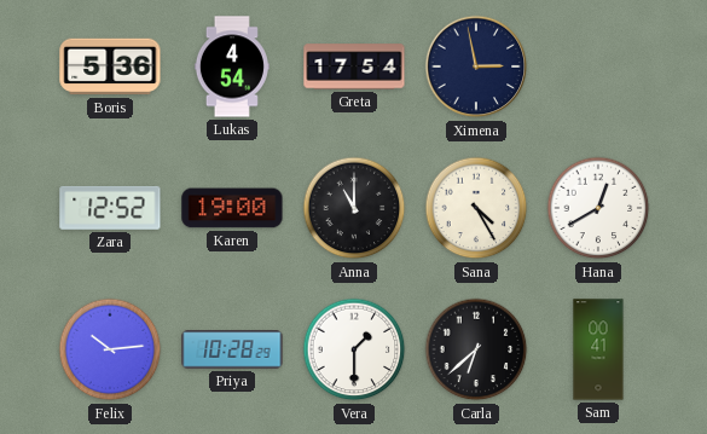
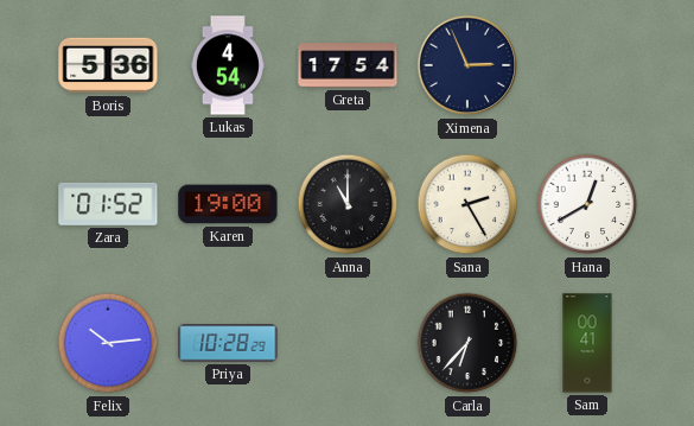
Ximena: 2:58 -> 2:56
Zara: 12:52 -> 01:52
Sana: 4:25 -> 2:25
Vera: 1:30 -> none
Carla: 6:38 -> 6:37
